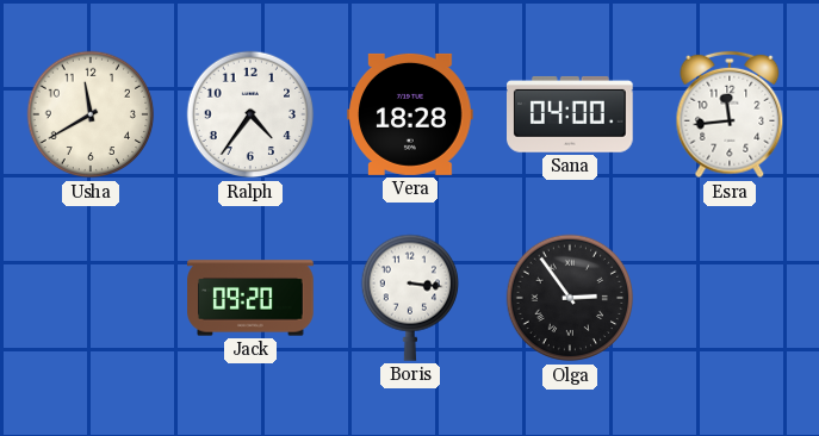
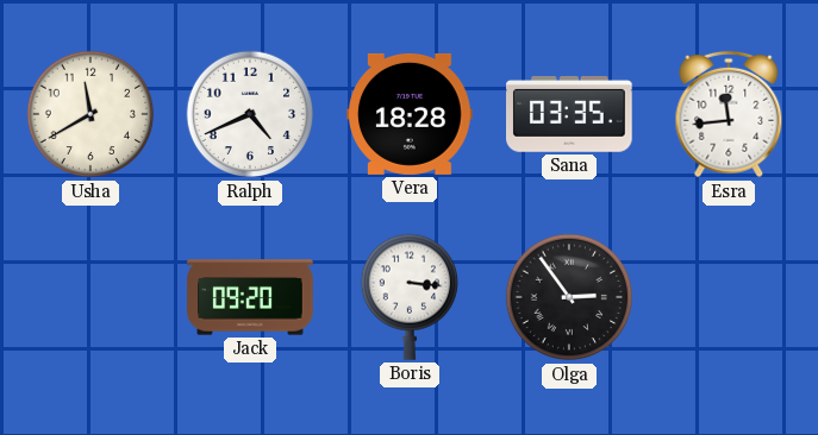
Ralph: 4:36 -> 4:41
Sana: 04:00 -> 03:35
